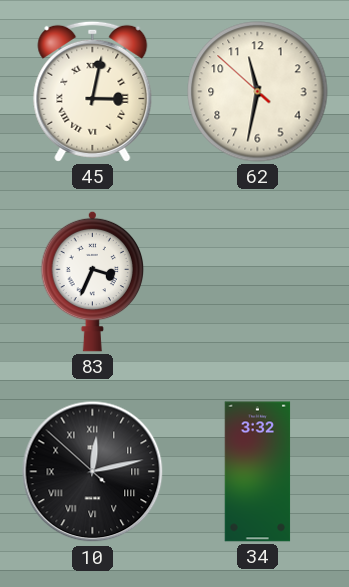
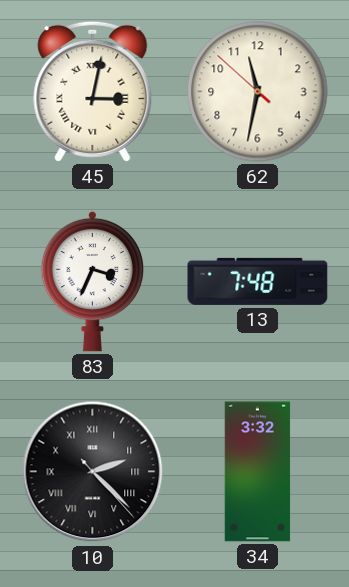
13: none -> 7:48
10: 12:12 -> 2:22
